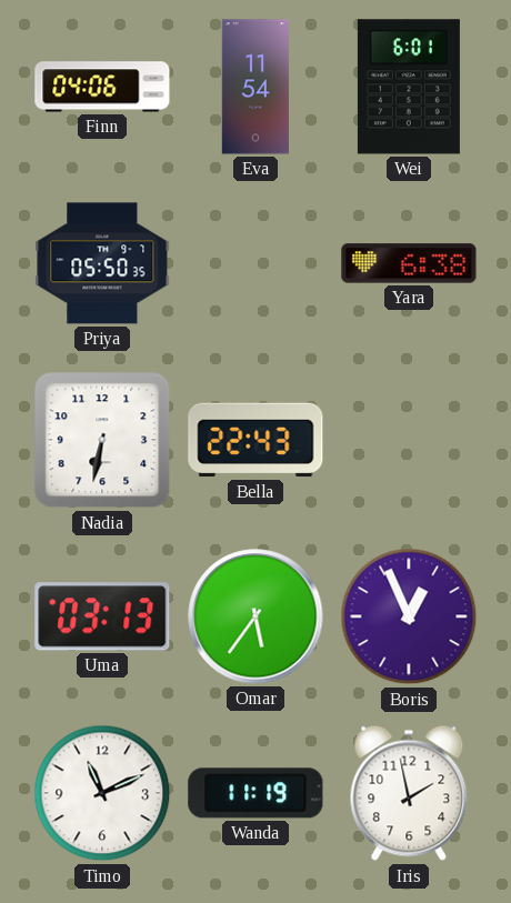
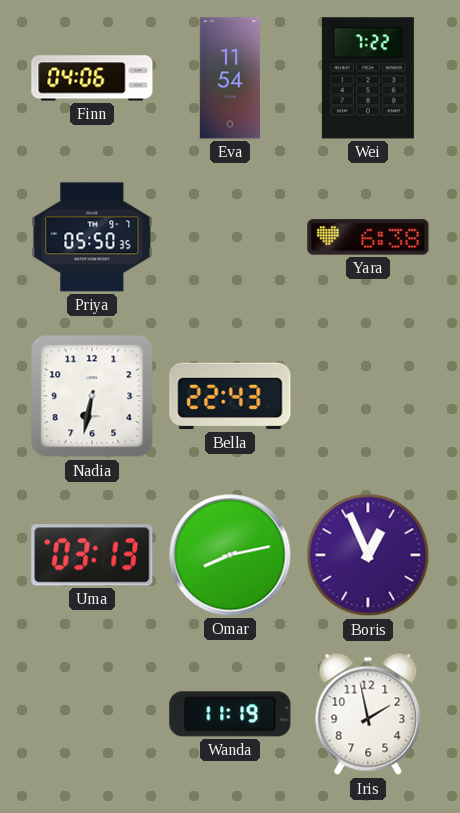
Wei: 6:01 -> 7:22
Omar: 5:36 -> 8:13
Timo: 11:11 -> none
